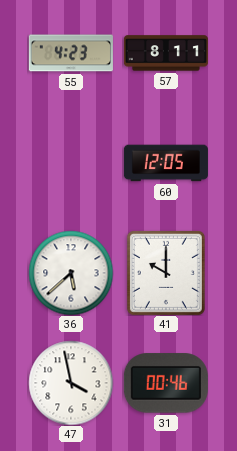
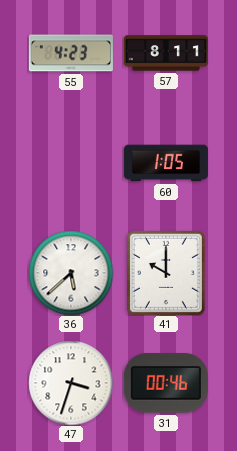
60: 12:05 -> 1:05
47: 3:58 -> 3:33
